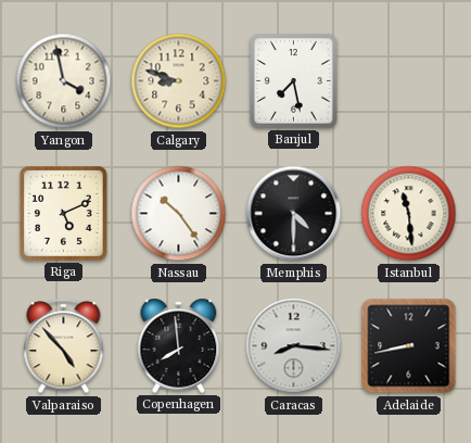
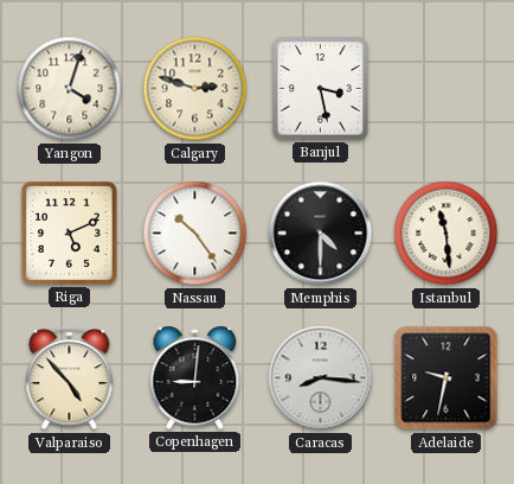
Yangon: 3:58 -> 4:03
Calgary: 8:48 -> 2:48
Banjul: 7:28 -> 3:28
Copenhagen: 7:59 -> 9:01
Adelaide: 8:43 -> 9:32
